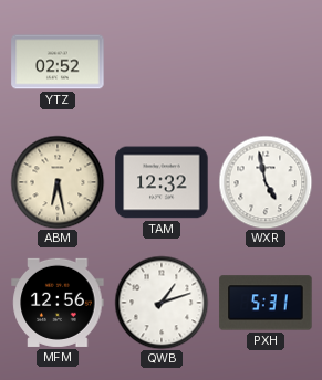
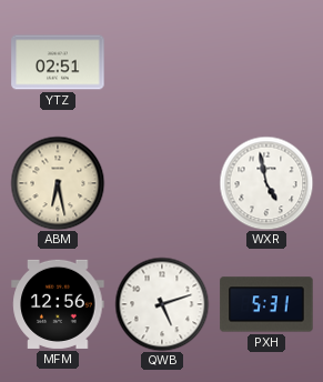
YTZ: 02:52 -> 02:51
TAM: 12:32 -> none
QWB: 1:12 -> 5:12
